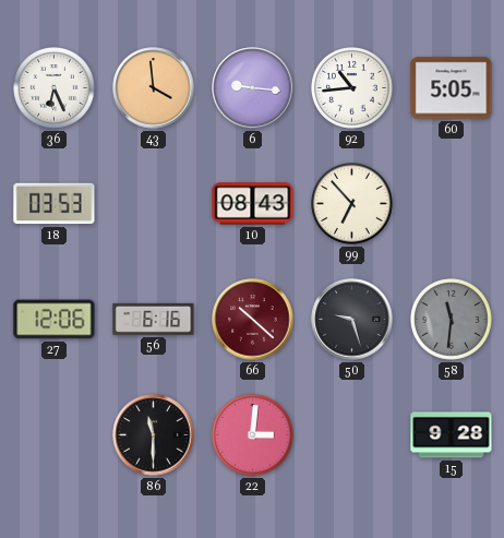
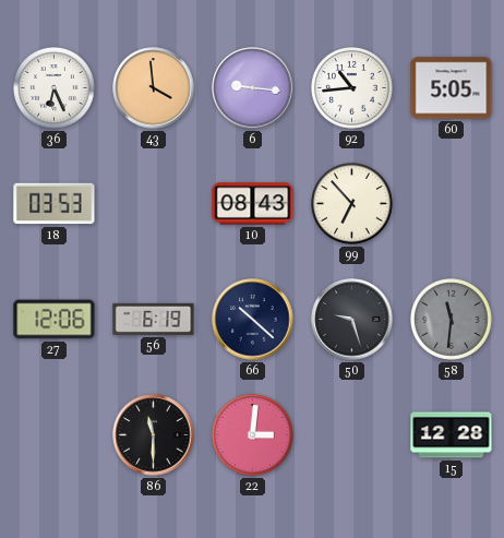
56: 6:16 -> 6:19
66 dial: burgundy -> navy
15: 9:28 -> 12:28
